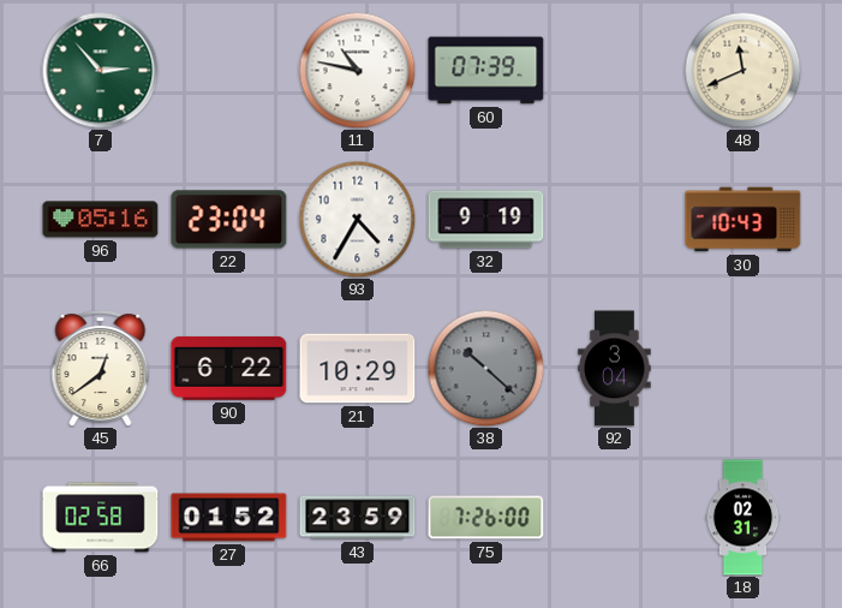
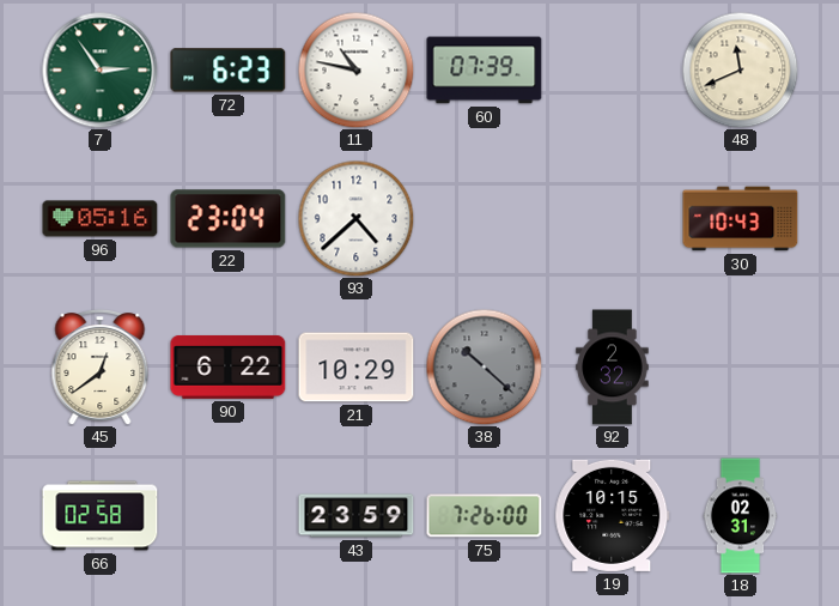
7: 2:53 -> 2:54
72: none -> 6:23
93: 4:35 -> 4:38
32: 9:19 -> none
92: 3:04 -> 2:32
27: 01:52 -> none
19: none -> 10:15
